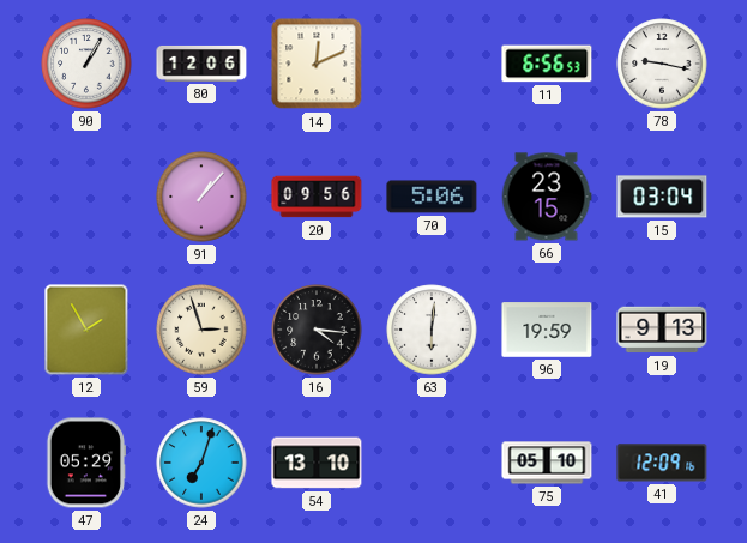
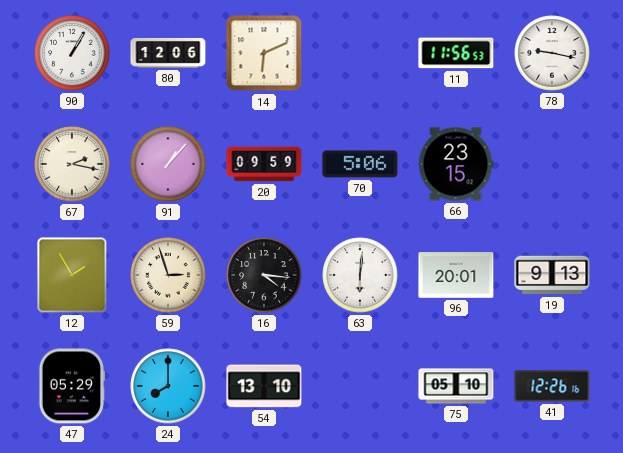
14: 12:11 -> 6:11
11: 6:56 -> 11:56
67: none -> 2:17
20: 09:56 -> 09:59
15: 03:04 -> none
96: 19:59 -> 20:01
24: 7:03 -> 8:00
41: 12:09 -> 12:26
